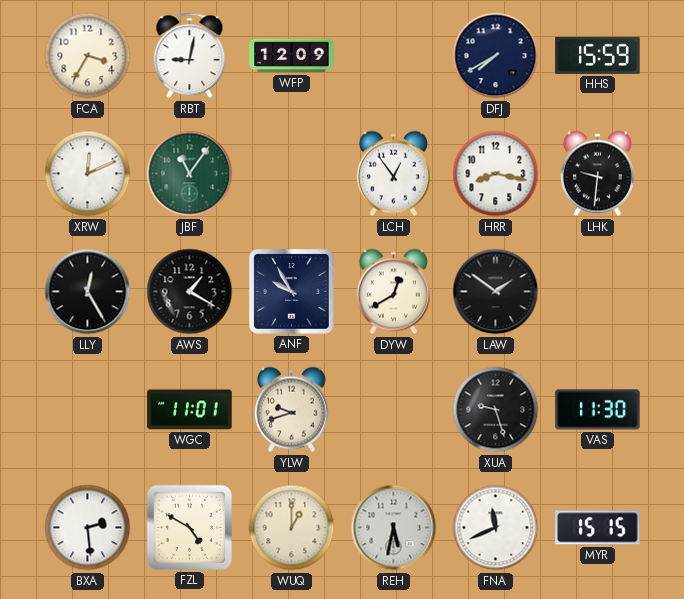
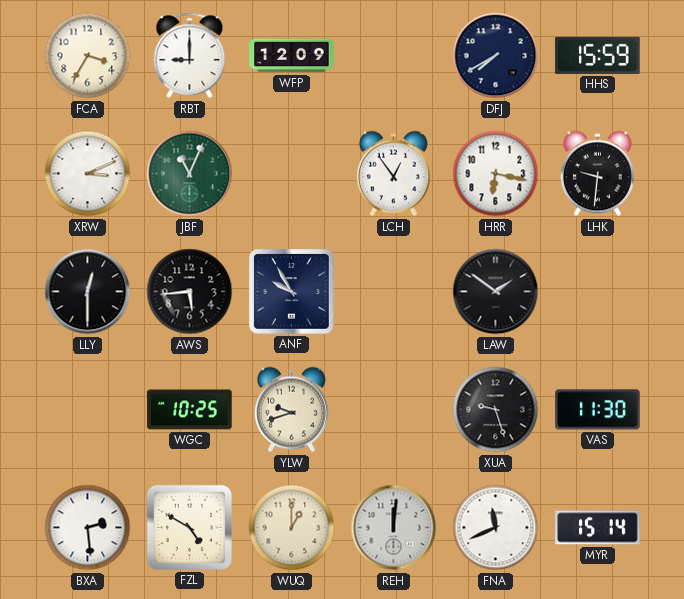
RBT: 9:02 -> 9:00
XRW: 12:11 -> 3:11
JBF: 11:06 -> 11:04
HRR: 8:17 -> 6:17
LLY: 12:25 -> 12:30
AWS: 1:20 -> 5:44
DYW: 12:40 -> none
WGC: 11:01 -> 10:25
REH: 5:32 -> 12:01
MYR: 15:15 -> 15:14
